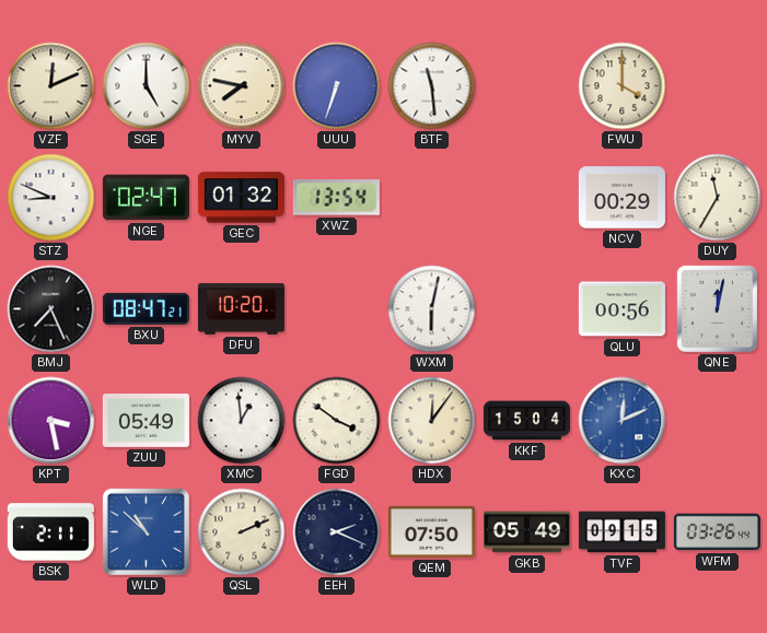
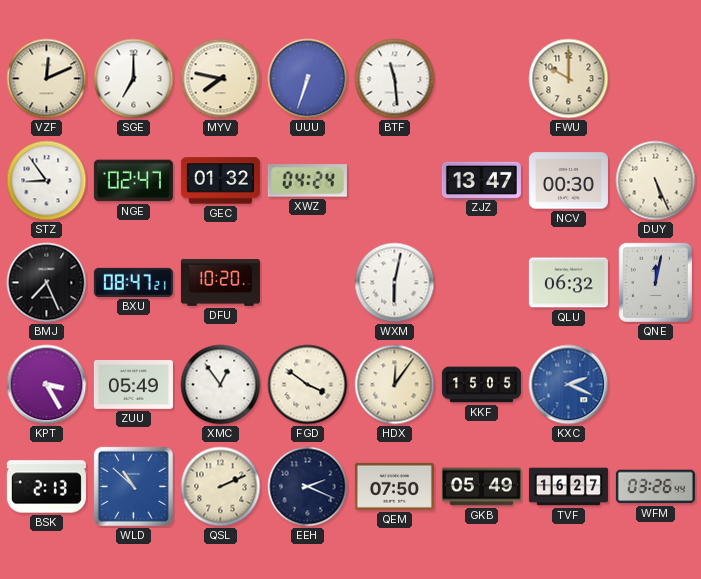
SGE: 5:00 -> 7:00
FWU: 4:00 -> 10:00
STZ: 8:49 -> 8:54
XWZ: 13:54 -> 04:24
ZJZ: none -> 13:47
NCV: 00:29 -> 00:30
DUY: 11:35 -> 5:26
QLU: 00:56 -> 06:32
KPT: 3:28 -> 3:25
XMC: 12:59 -> 12:54
KKF: 15:04 -> 15:05
KXC: 12:11 -> 2:19
BSK: 2:11 -> 2:13
TVF: 09:15 -> 16:27
